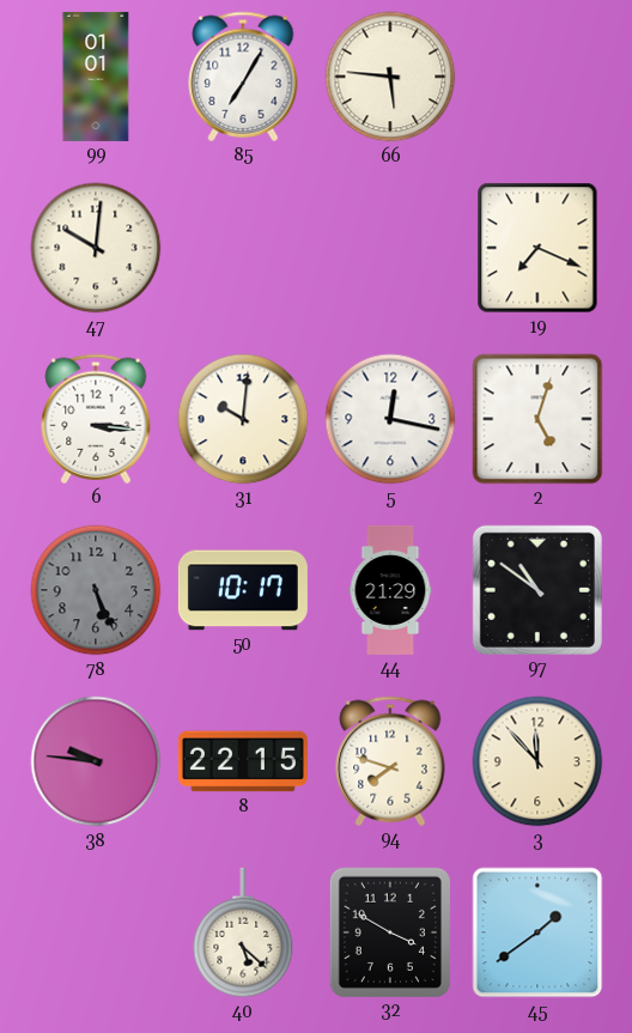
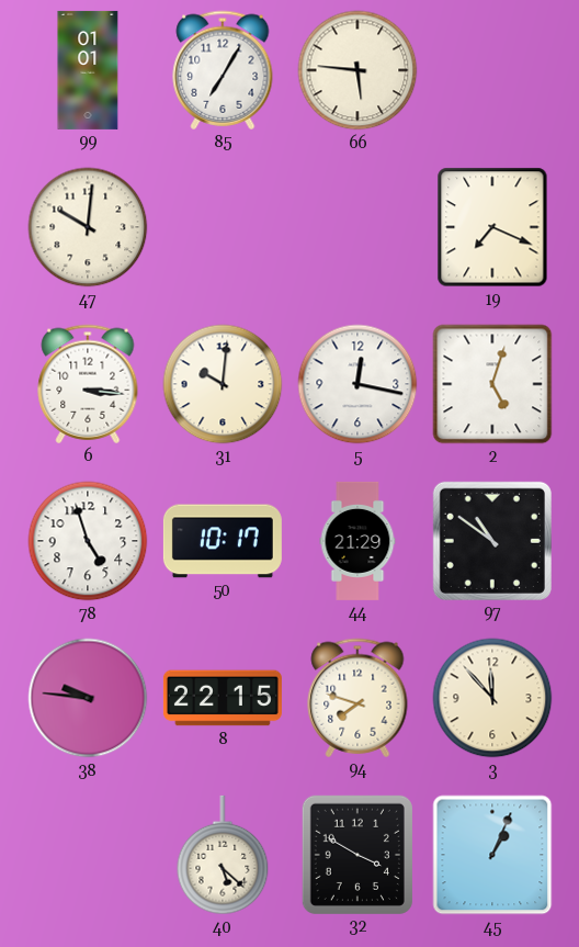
78: 5:26 -> 4:57
78 dial: grey -> white
45: 1:39 -> 1:04
